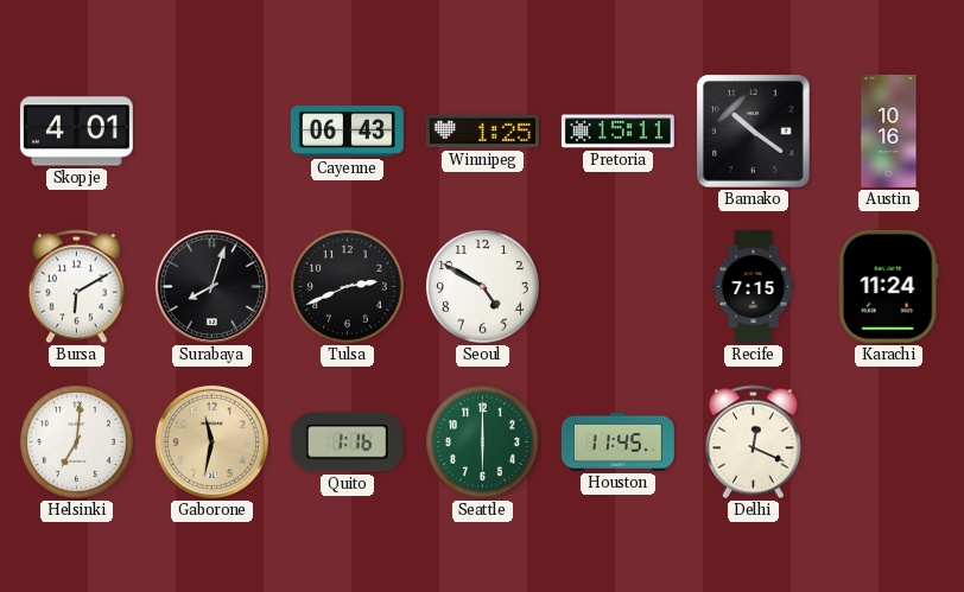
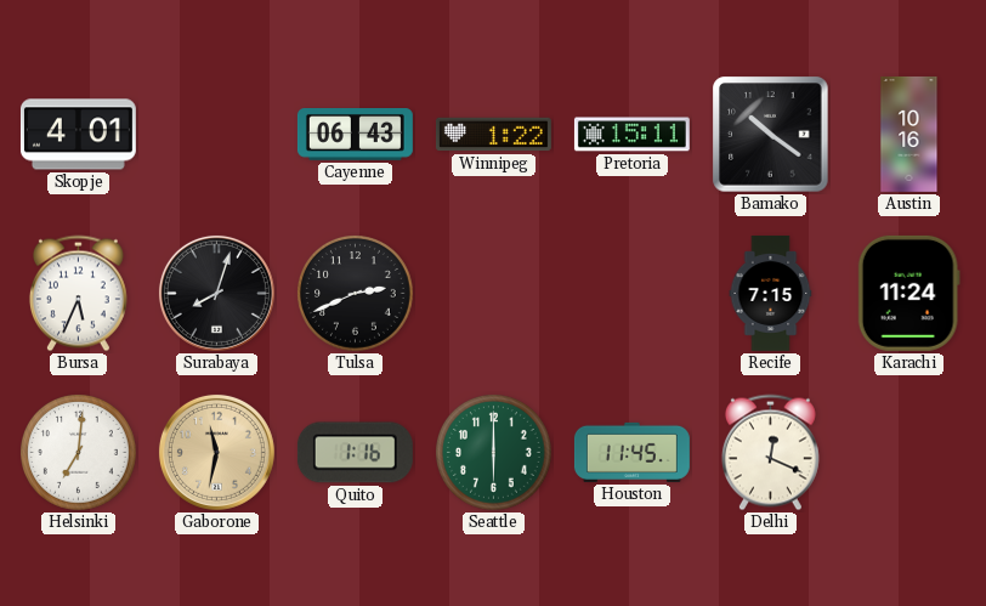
Winnipeg: 1:25 -> 1:22
Bursa: 6:10 -> 5:34
Seoul: 4:50 -> none
